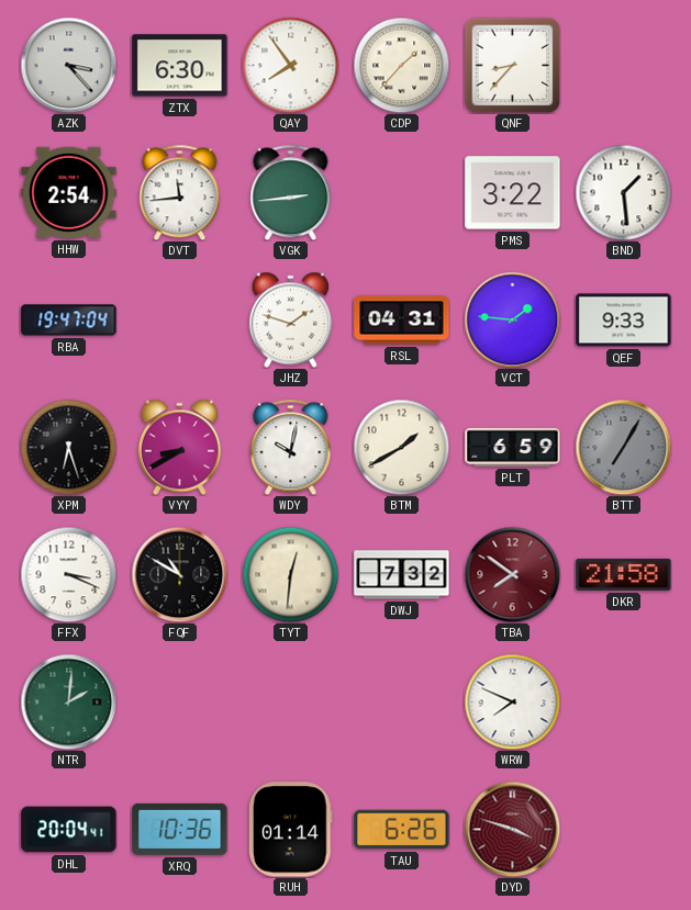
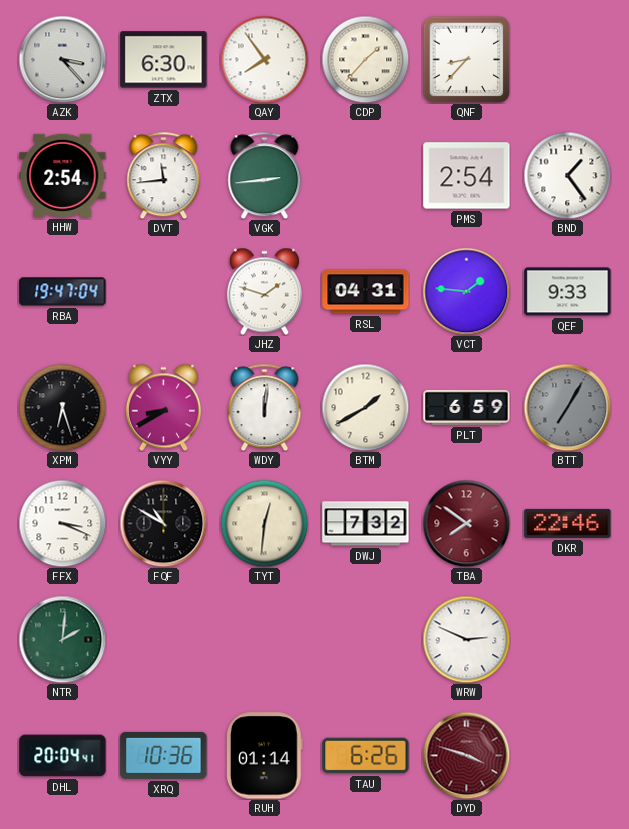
PMS: 3:22 -> 2:54
BND: 1:29 -> 1:24
WDY: 10:02 -> 12:01
DKR: 21:58 -> 22:46
WRW: 7:49 -> 2:49
